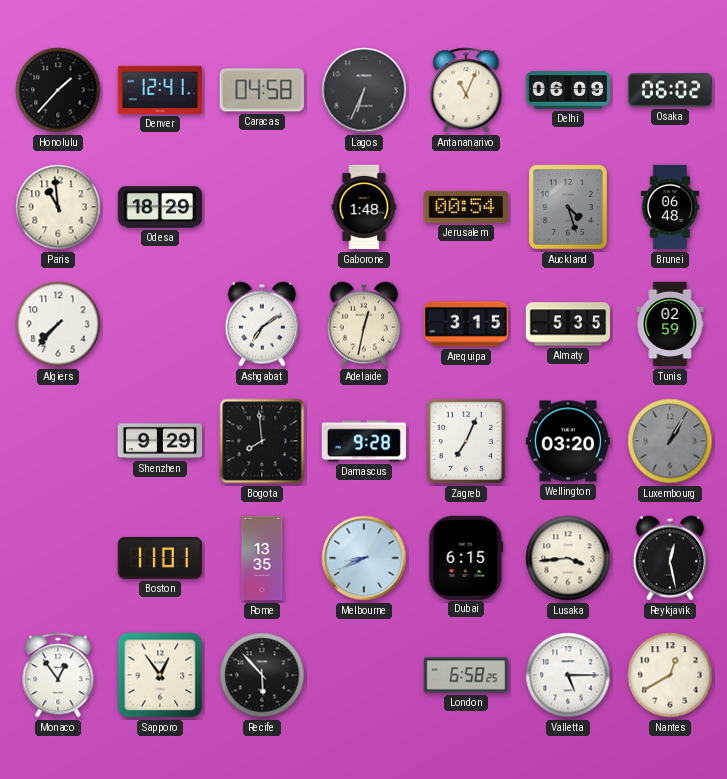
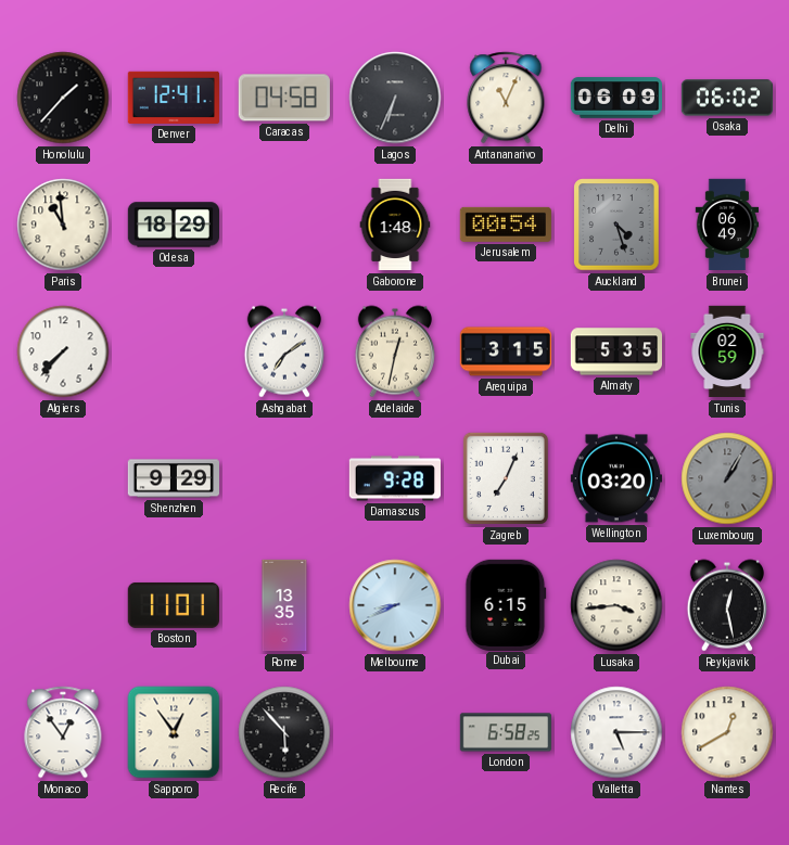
Brunei: 06:48 -> 06:49
Bogota: 7:59 -> none
